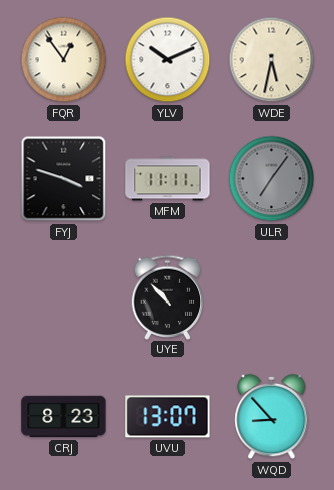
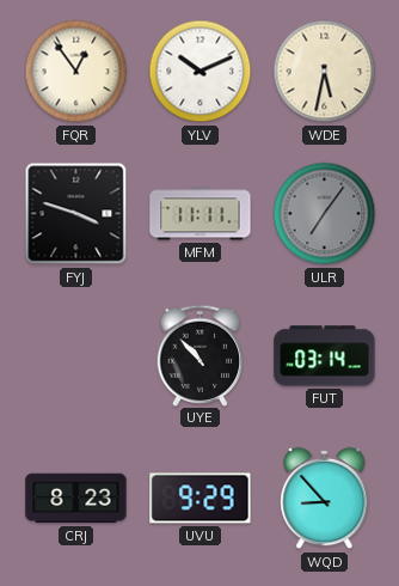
FUT: none -> 03:14
UVU: 13:07 -> 9:29
